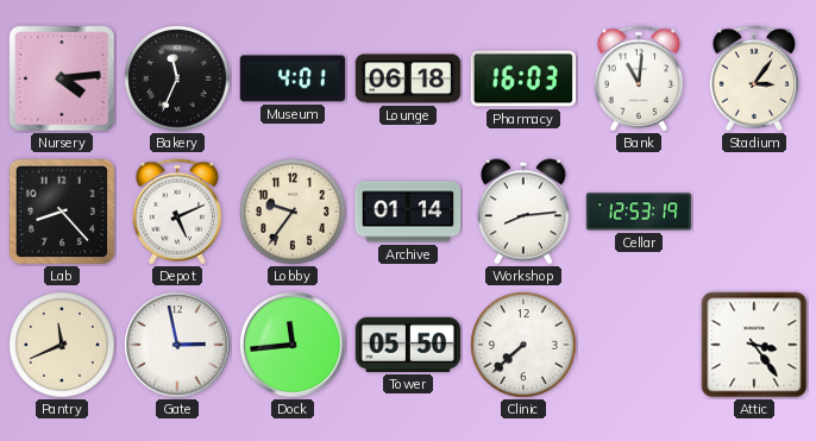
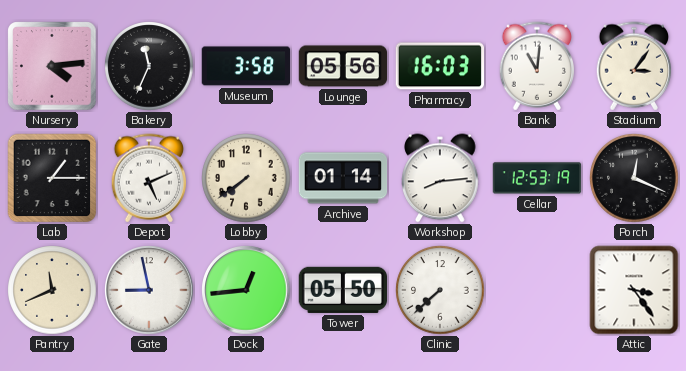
Museum: 4:01 -> 3:58
Lounge: 06:18 -> 05:56
Lab: 8:23 -> 1:15
Lobby: 9:36 -> 7:39
Porch: none -> 12:19
Gate: 2:58 -> 8:58
Dock: 11:44 -> 12:44
